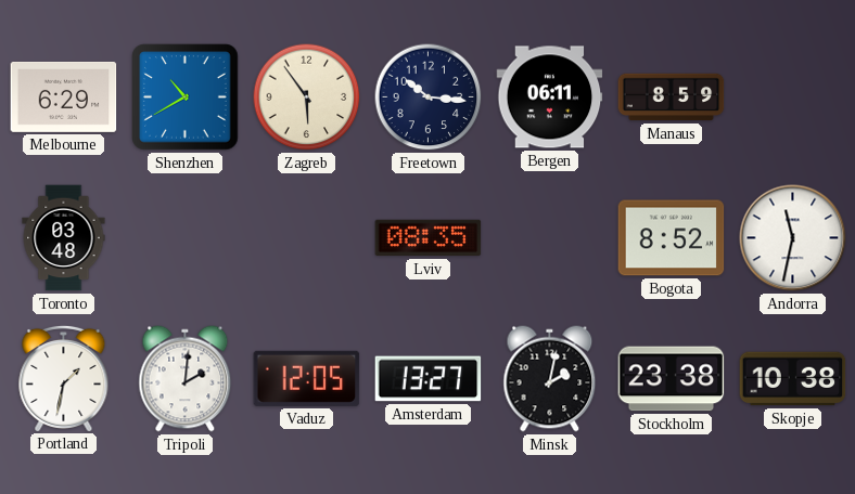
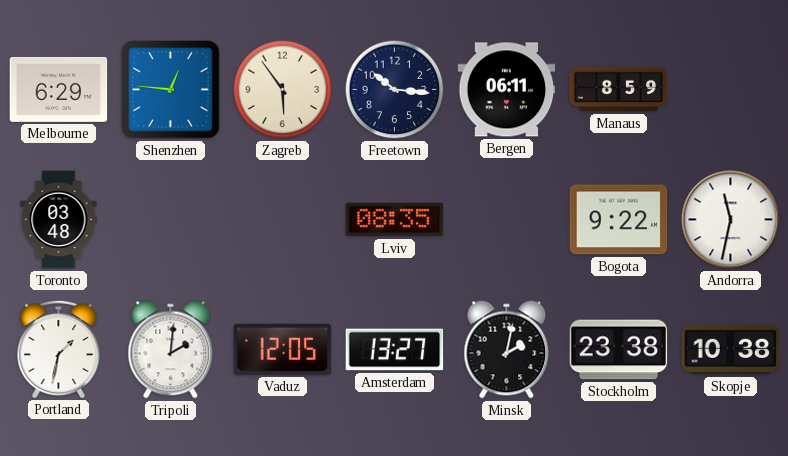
Shenzhen: 10:40 -> 12:46
Bogota: 8:52 -> 9:22
